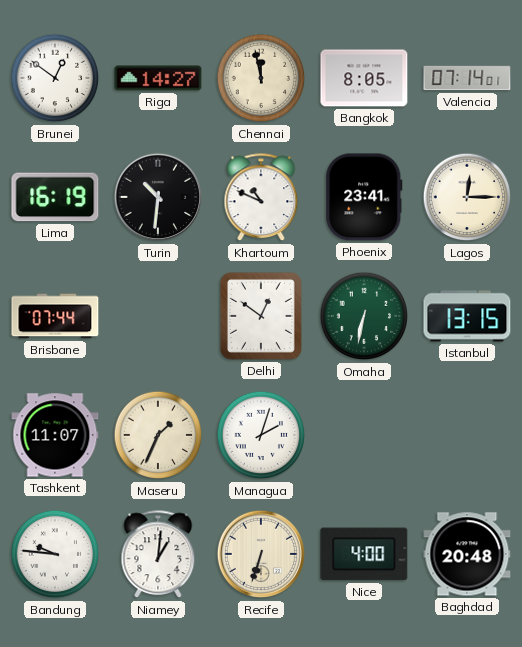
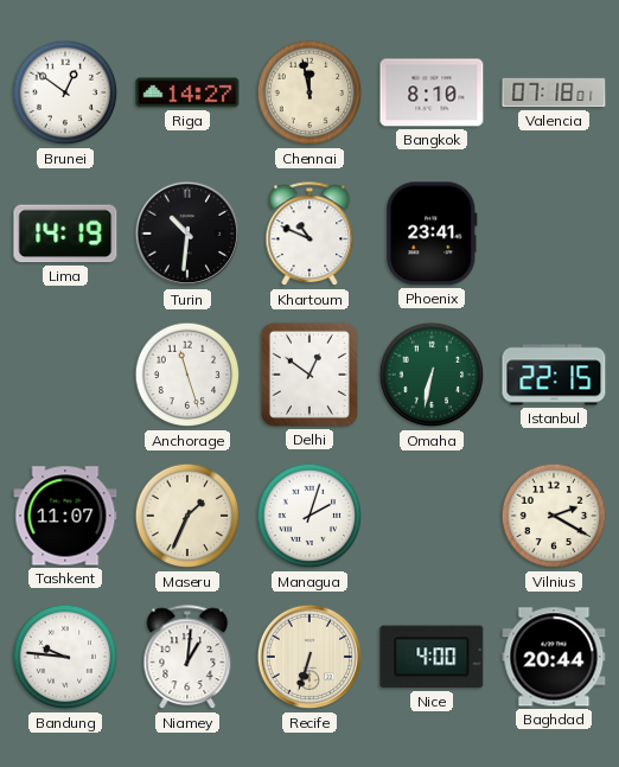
Bangkok: 8:05 -> 8:10
Valencia: 07:14 -> 07:18
Lima: 16:19 -> 14:19
Lagos: 12:15 -> none
Brisbane: 07:44 -> none
Anchorage: none -> 11:27
Istanbul: 13:15 -> 22:15
Vilnius: none -> 2:20
Baghdad: 20:48 -> 20:44
